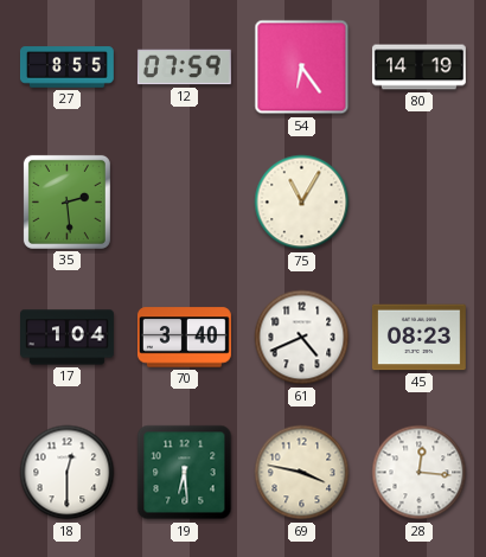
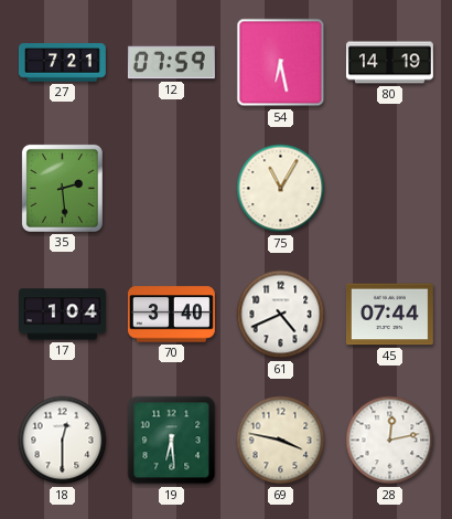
27: 8:55 -> 7:21
54: 6:24 -> 6:28
45: 08:23 -> 07:44
28: 12:16 -> 12:13
